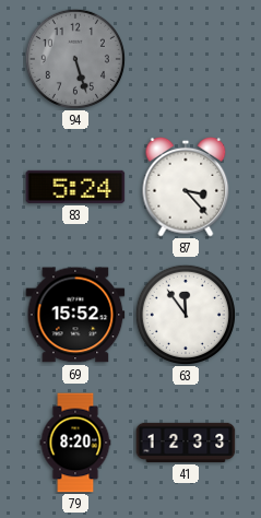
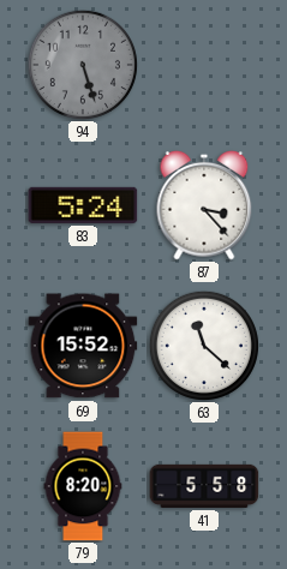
63: 11:54 -> 11:22
41: 12:33 -> 5:58
